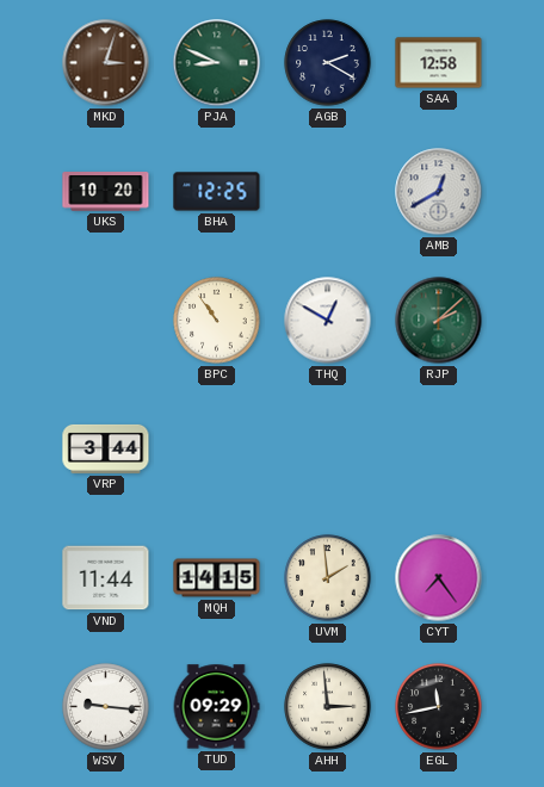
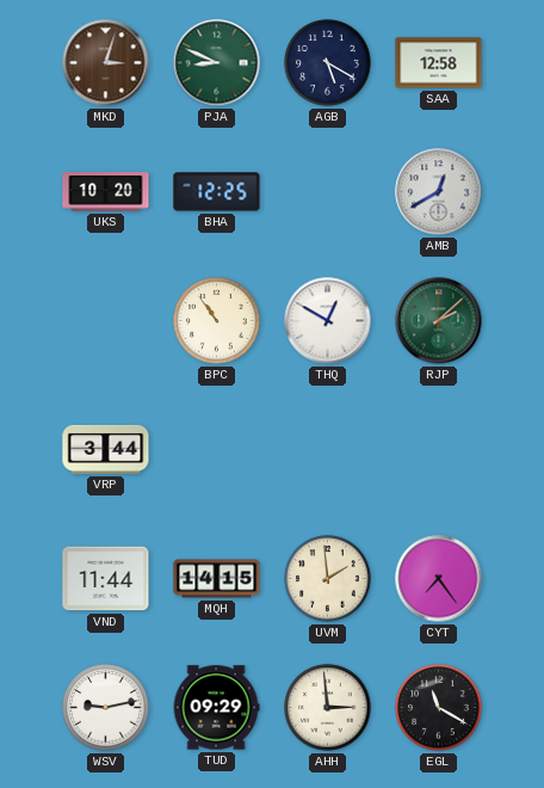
AGB: 2:20 -> 5:20
WSV: 9:16 -> 9:13
EGL: 11:43 -> 11:20
